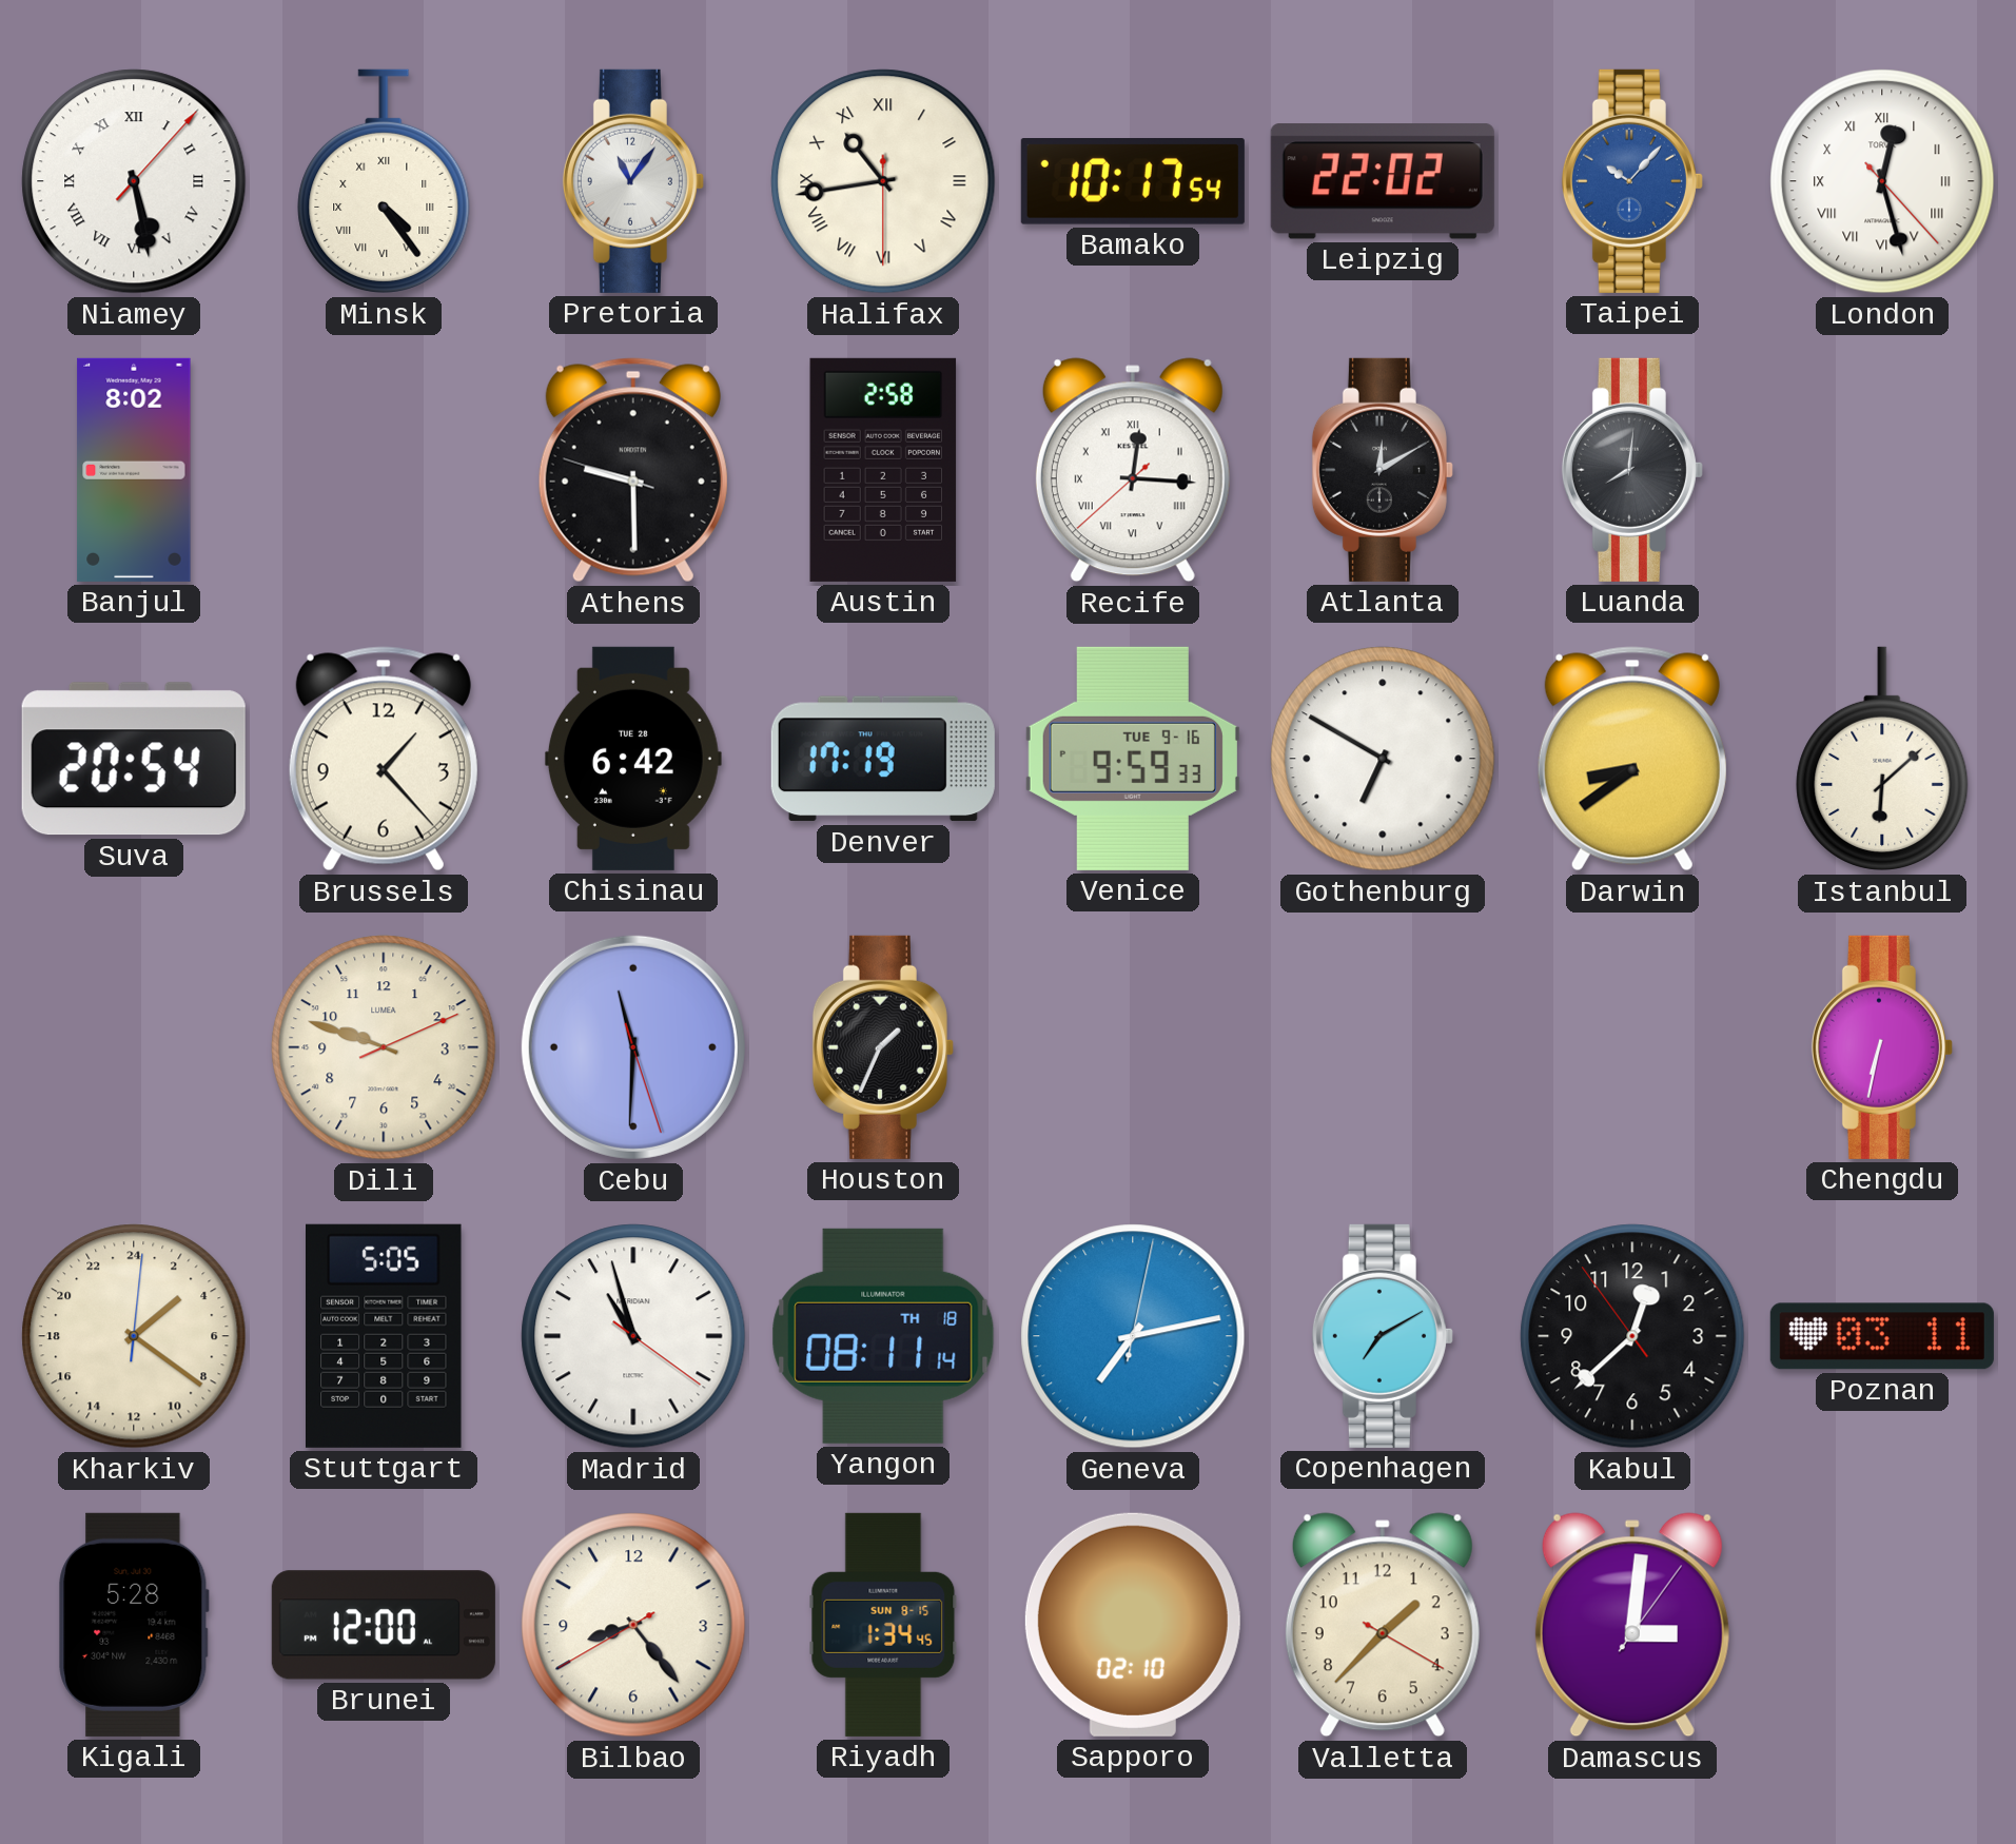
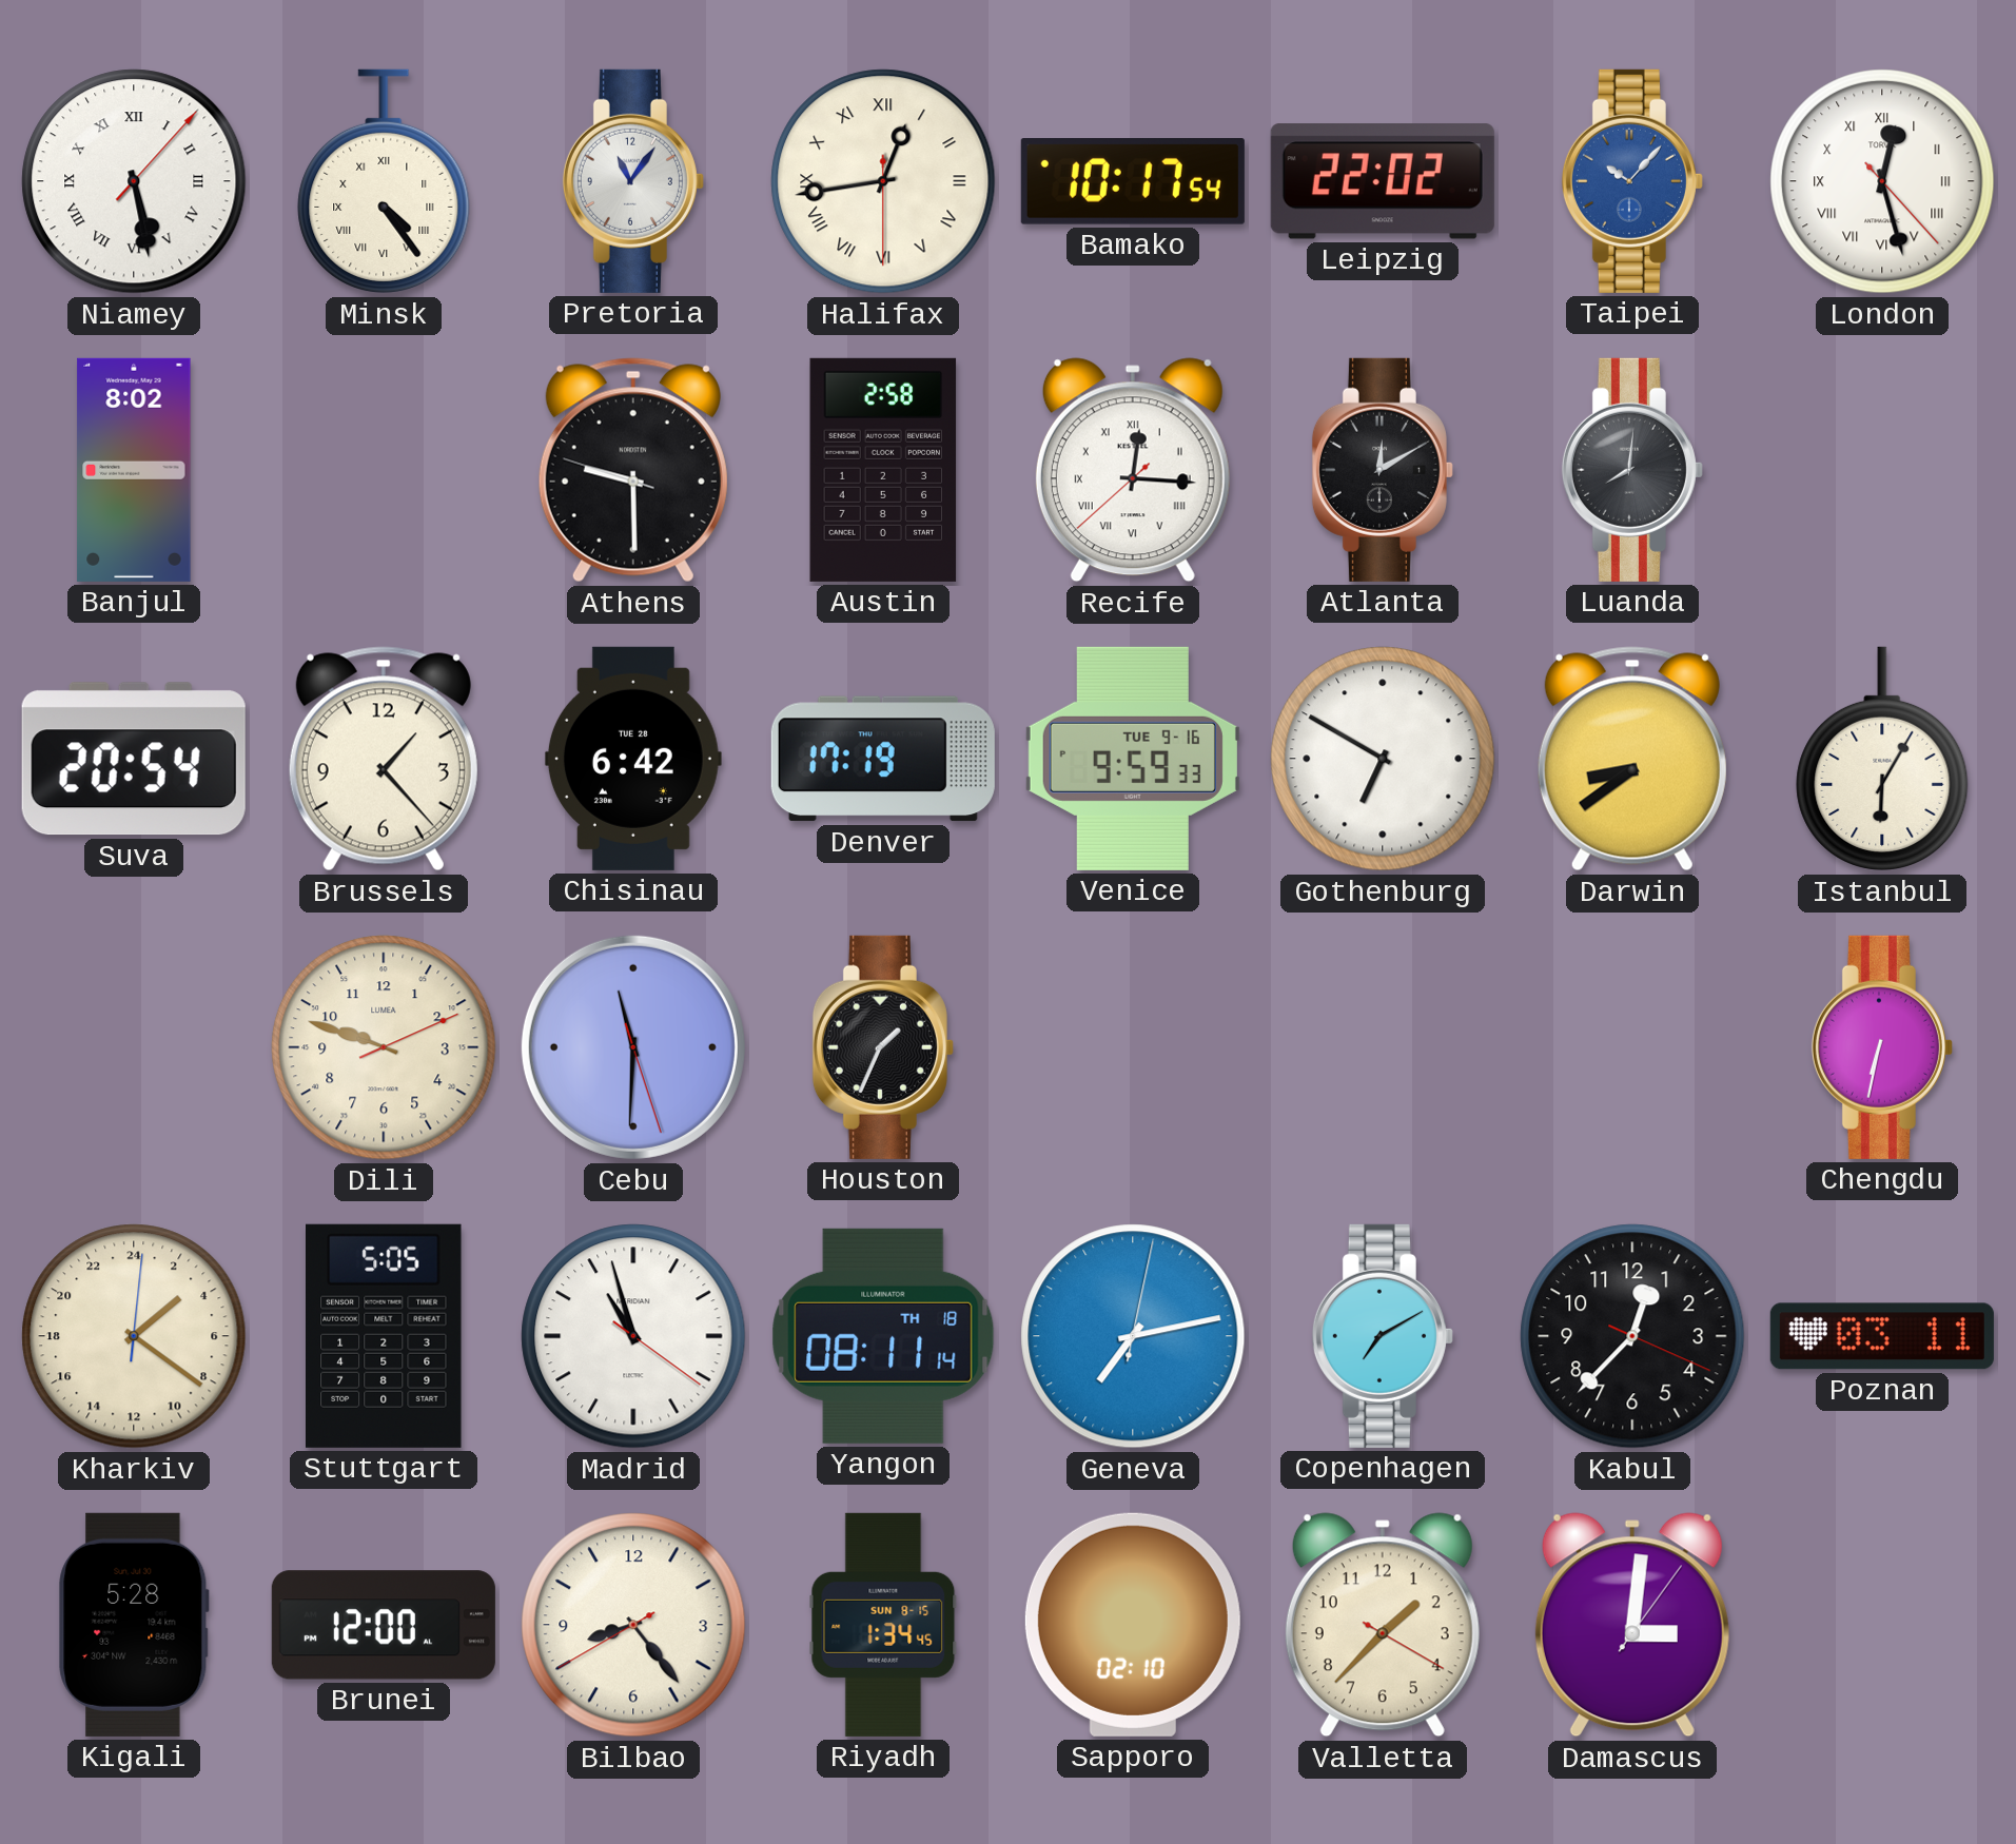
Halifax: 10:43 -> 12:43
Istanbul: 6:08 -> 6:05
Kabul: 12:37:54 -> 12:37:19
